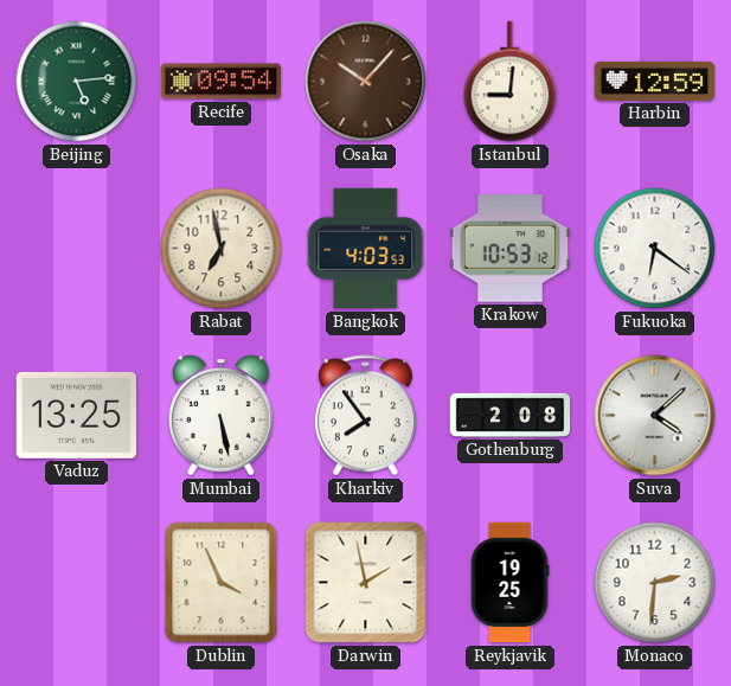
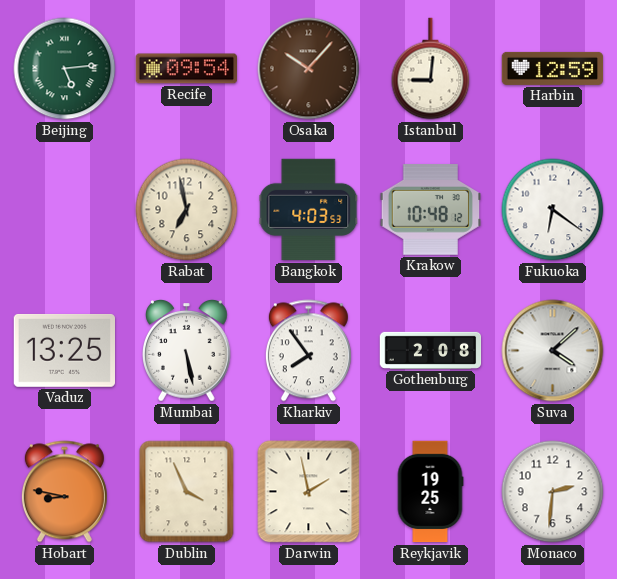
Krakow: 10:53 -> 10:48
Hobart: none -> 8:47
